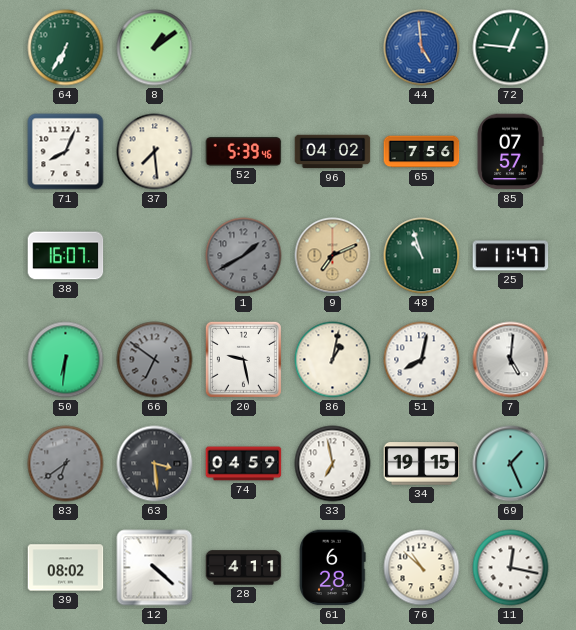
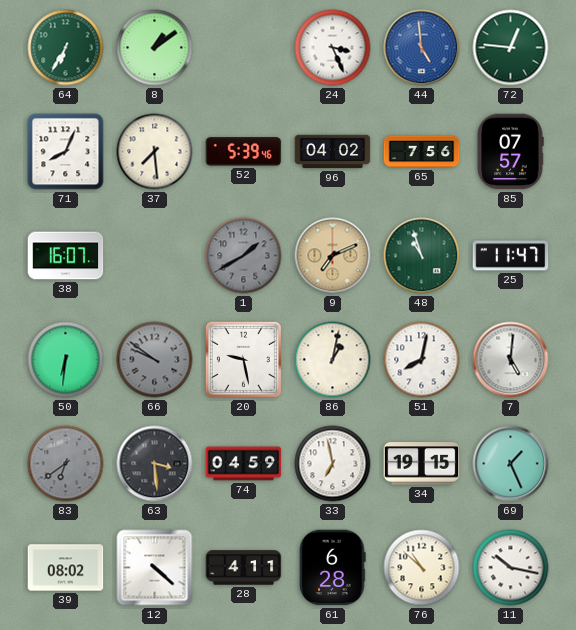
24: none -> 3:26
66: 6:51 -> 9:51
11: 12:17 -> 10:17
